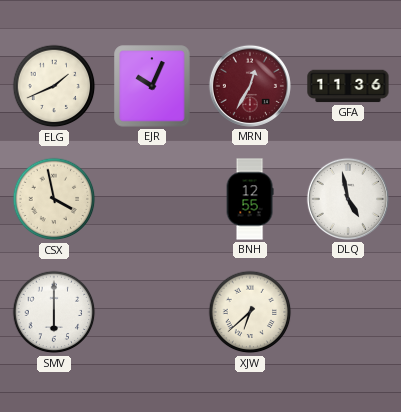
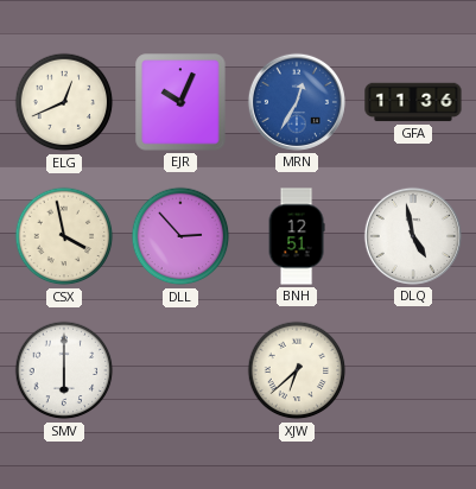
ELG: 1:41 -> 12:41
MRN dial: burgundy -> blue
DLL: none -> 2:53
BNH: 12:55 -> 12:51
